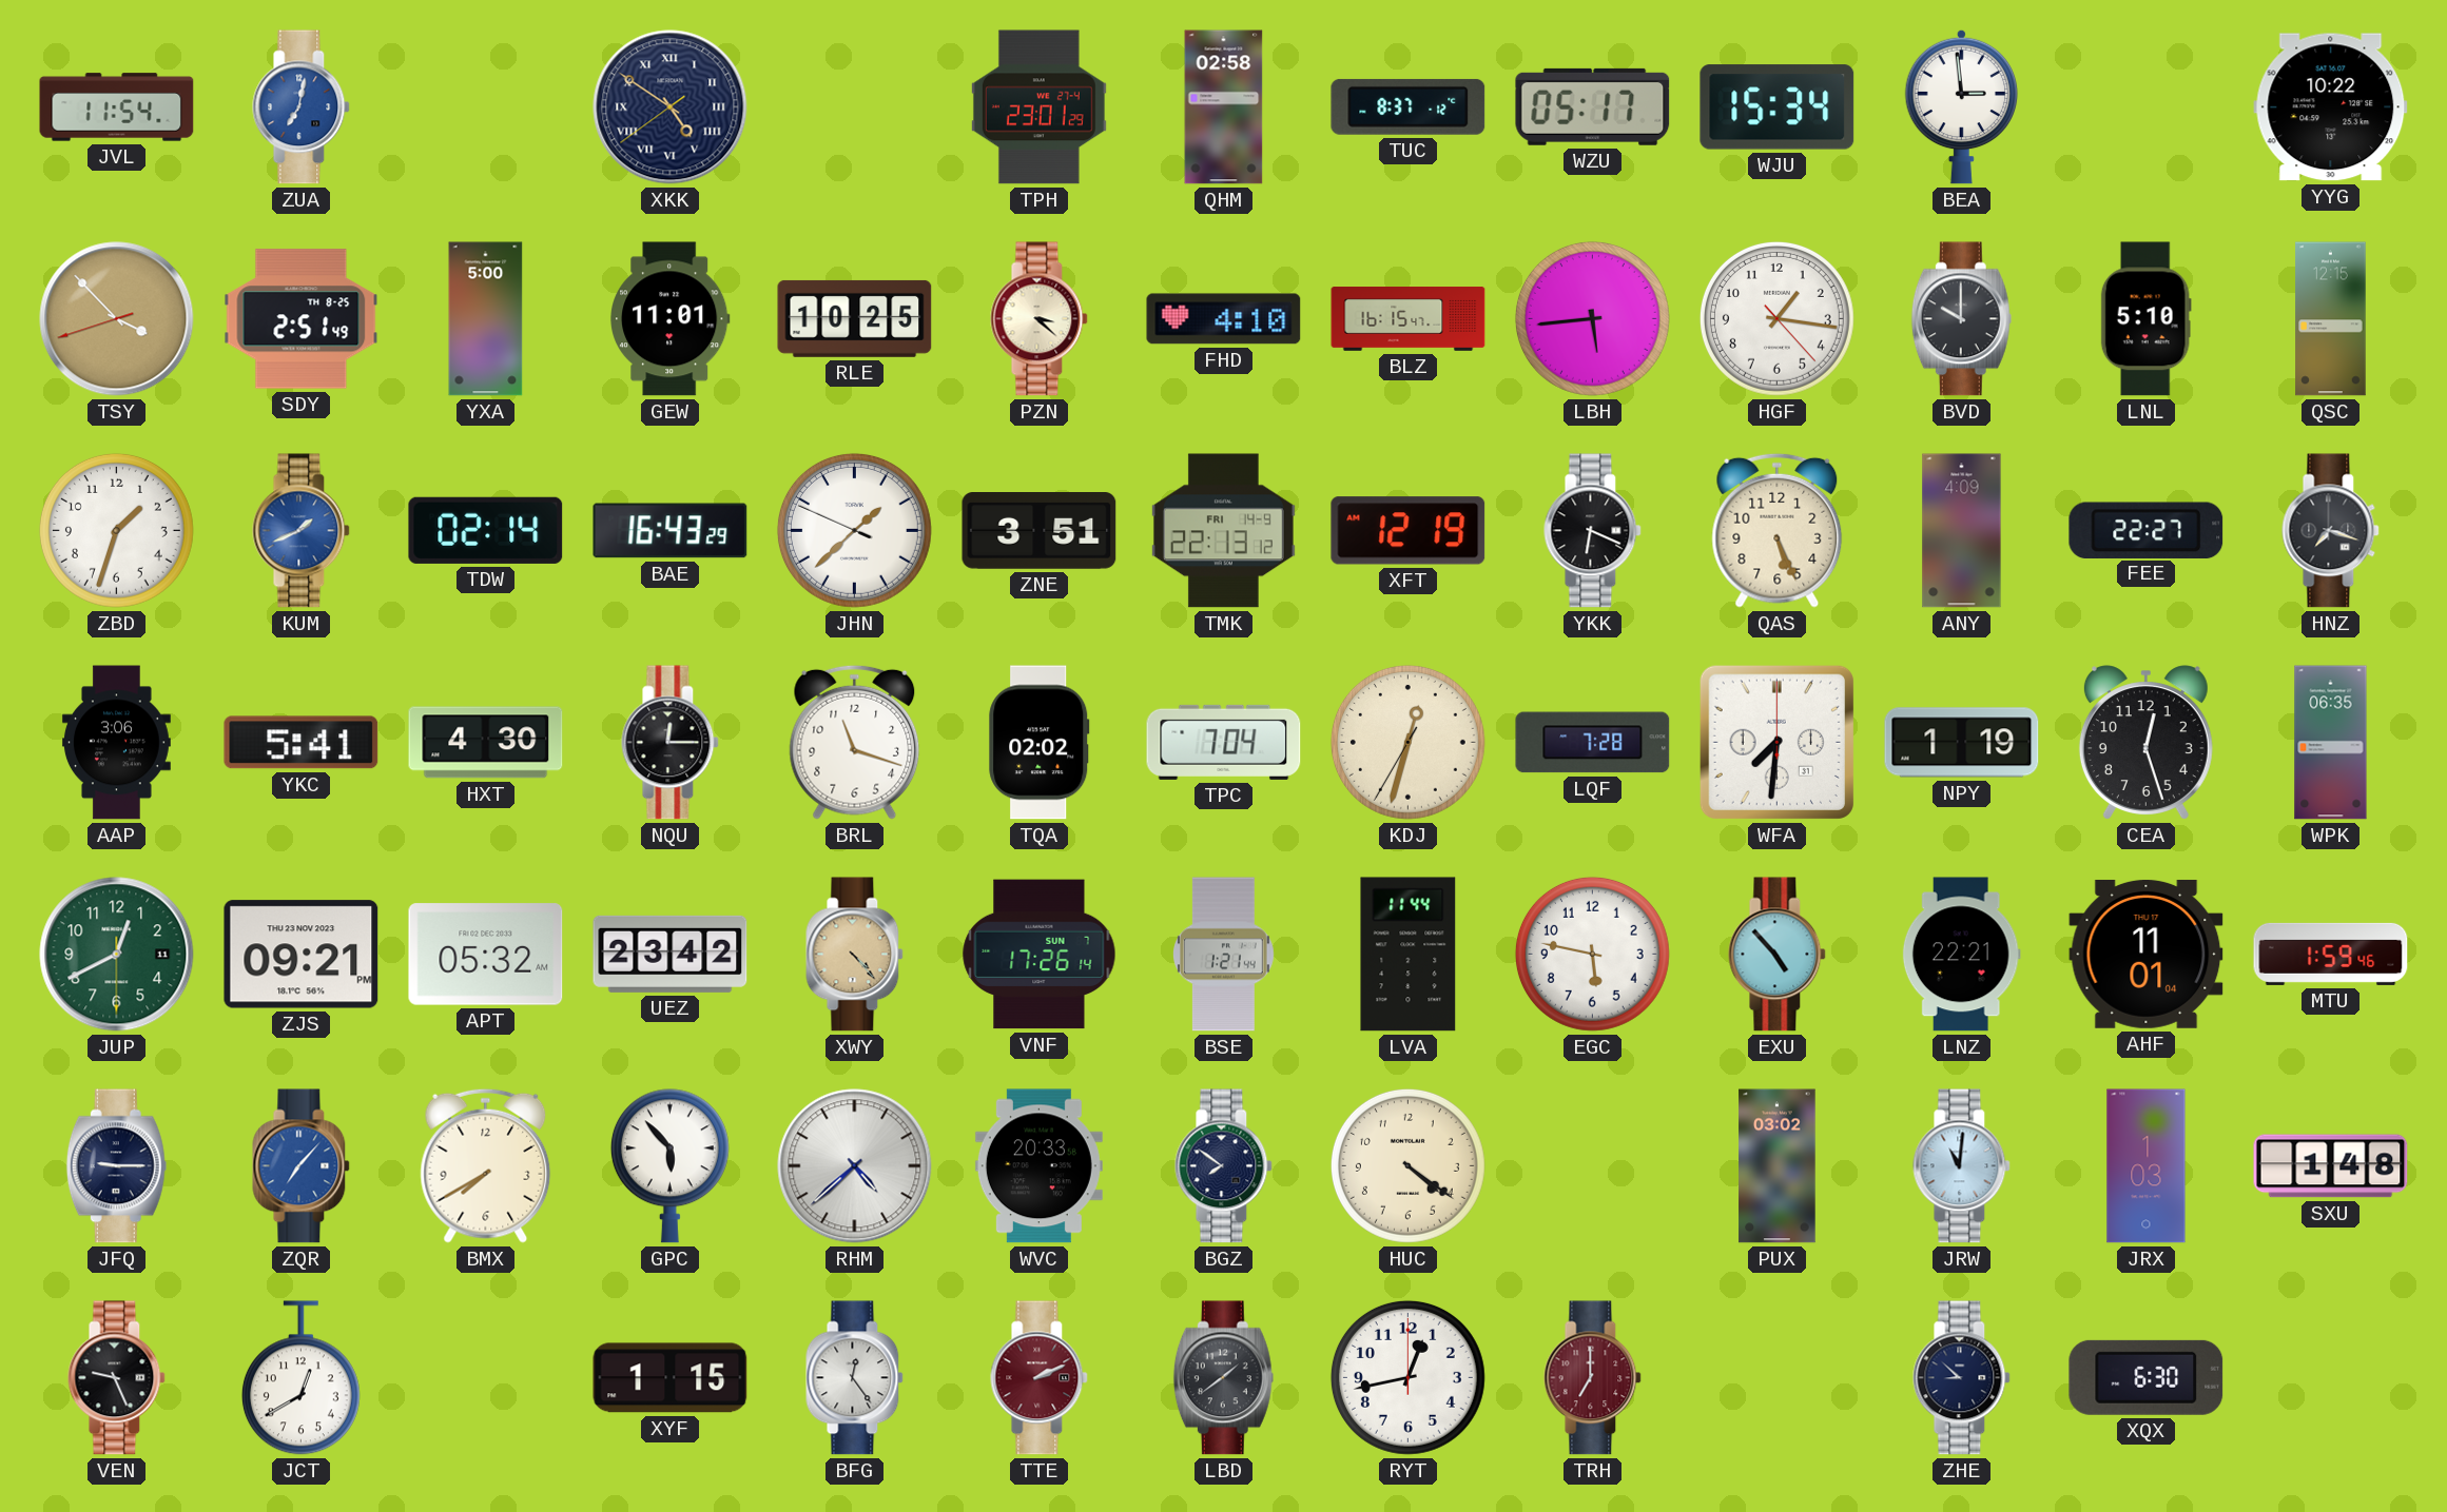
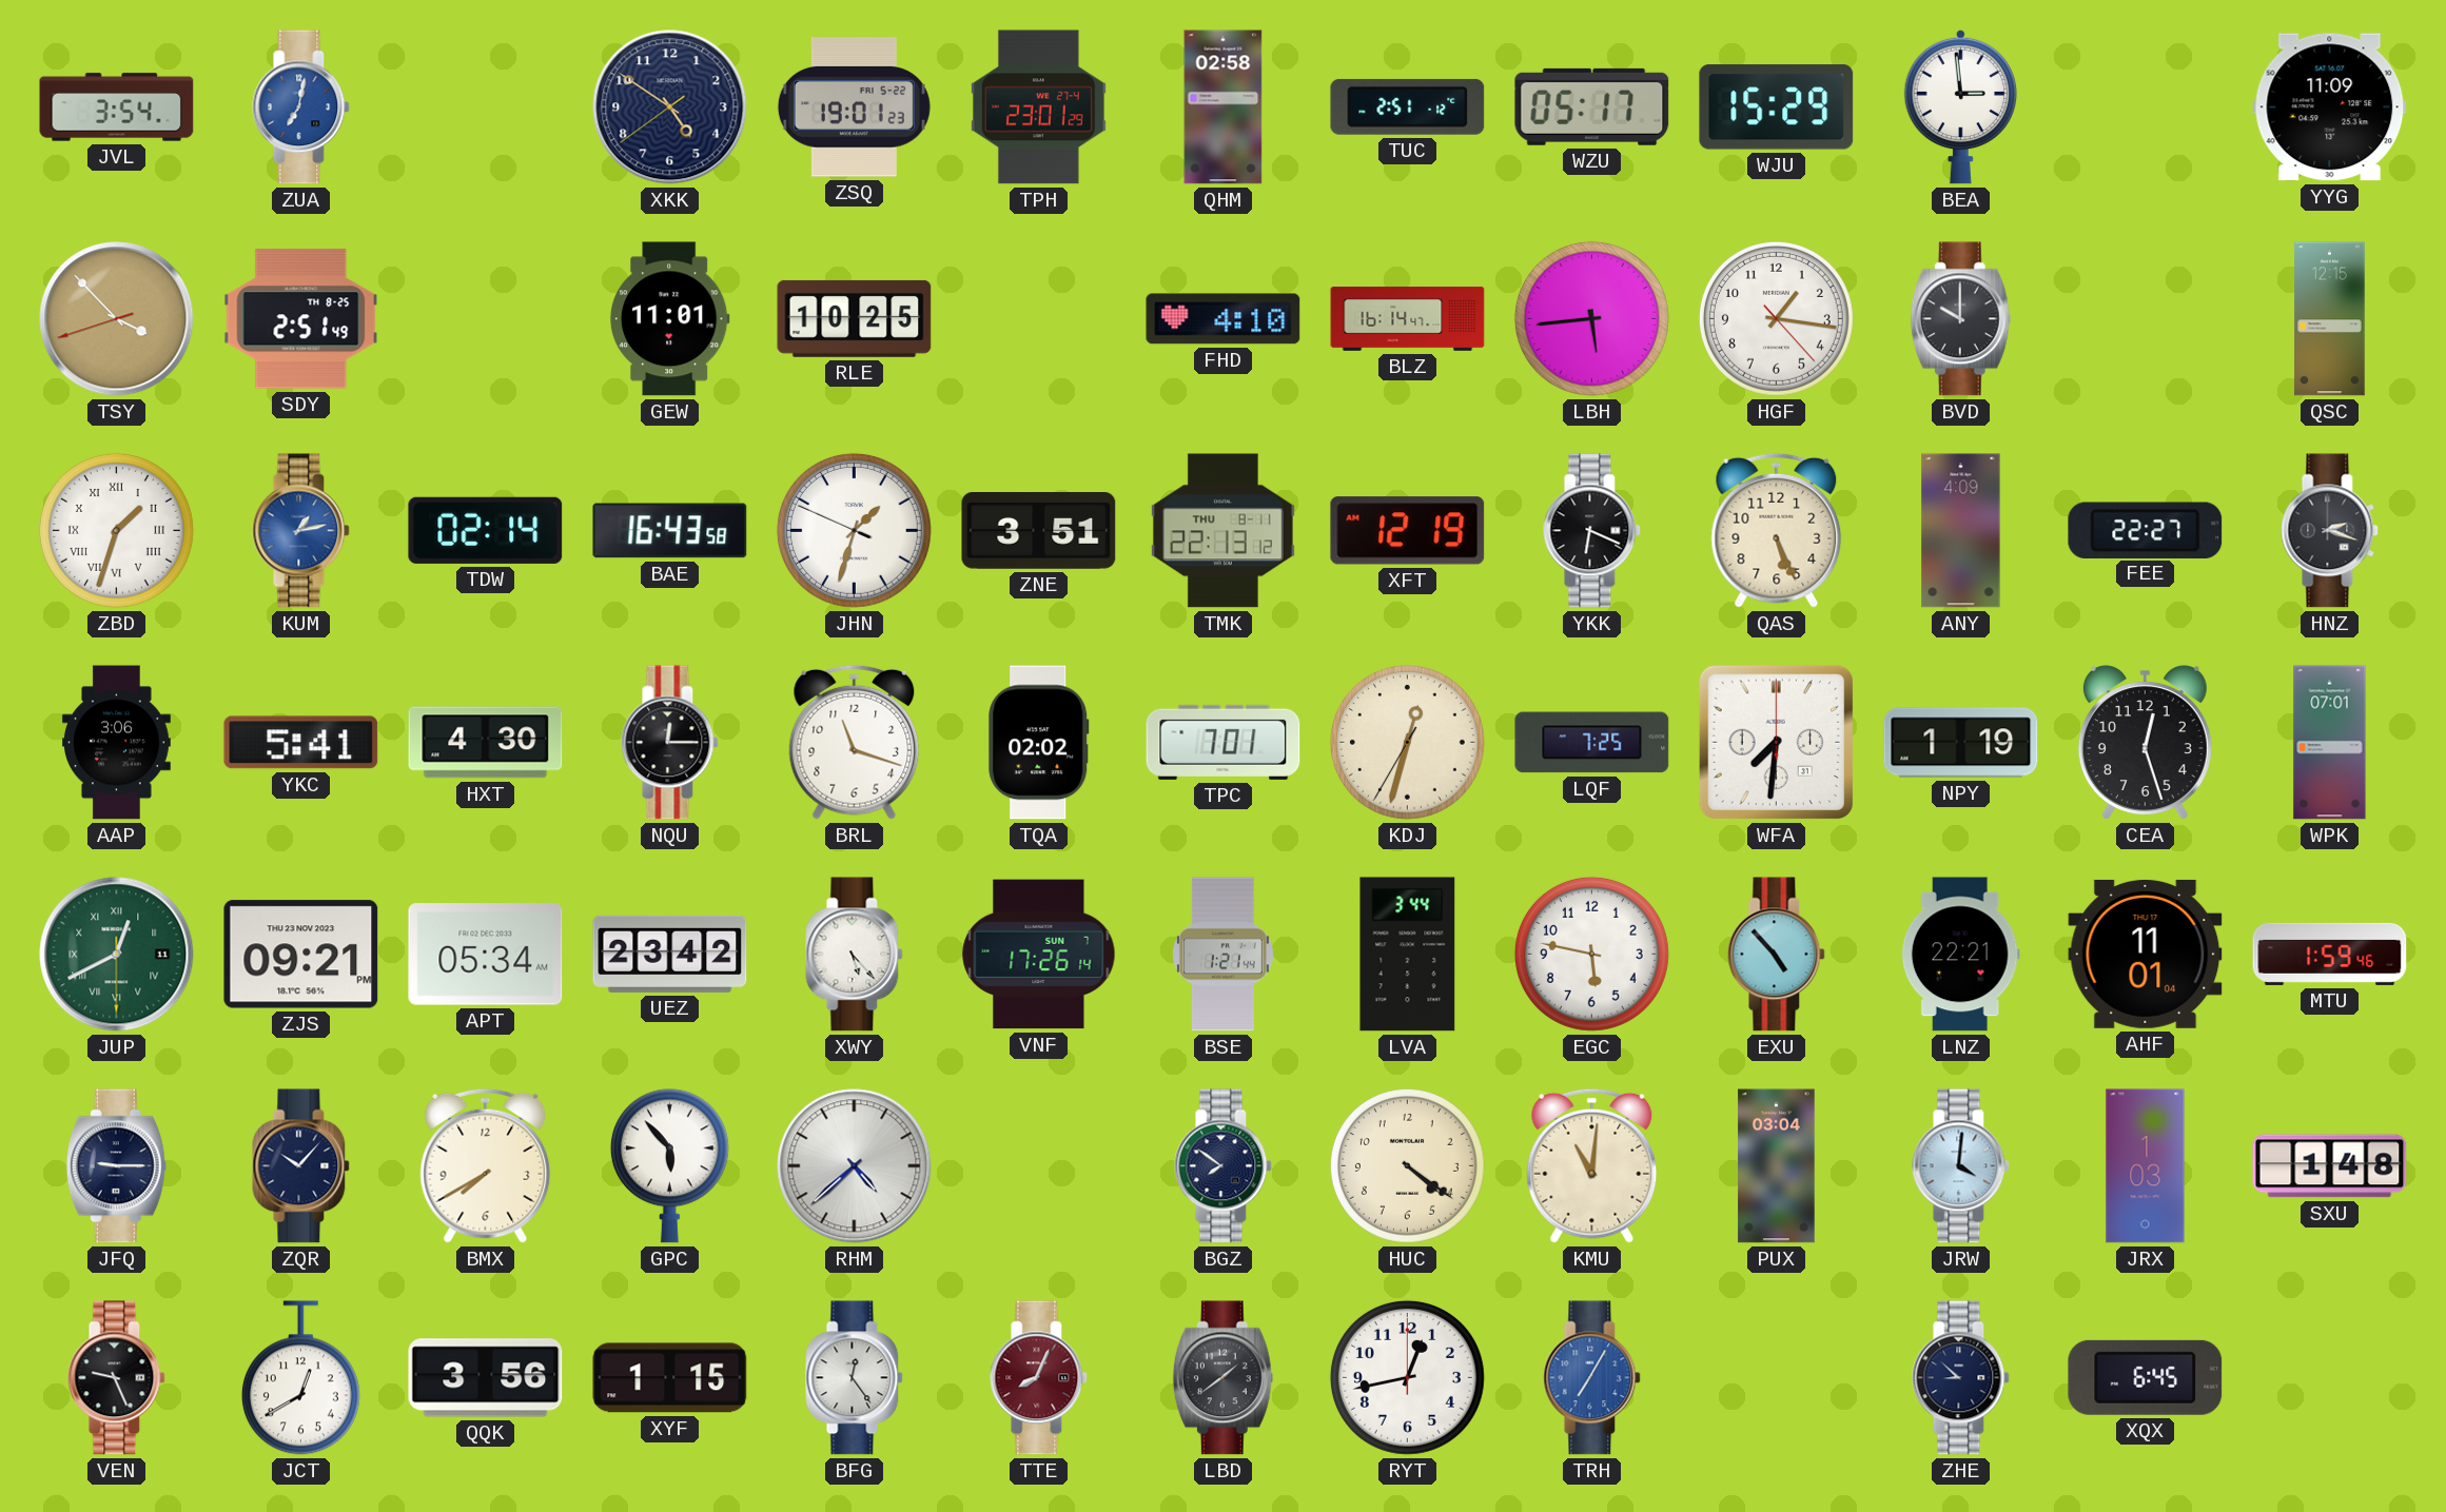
JVL: 11:54 -> 3:54
XKK numerals: Roman -> Arabic
ZSQ: none -> 19:01
TUC: 8:37 -> 2:51
WJU: 15:34 -> 15:29
YYG: 10:22 -> 11:09
YXA: 5:00 -> none
PZN: 3:22 -> none
BLZ: 16:15 -> 16:14
LNL: 5:10 -> none
ZBD numerals: Arabic -> Roman
KUM: 1:41 -> 1:13
BAE: 16:43:29 -> 16:43:58
JHN: 1:37 -> 1:32
TMK date: FRI 14-9 -> THU 8-11
HNZ: 7:18 -> 2:18
TPC: 7:04 -> 7:01
LQF: 7:28 -> 7:25
WPK: 06:35 -> 07:01
JUP numerals: Arabic -> Roman
APT: 05:32 -> 05:34
XWY: 4:23 -> 5:23
XWY dial: champagne -> white
LVA: 11:44 -> 3:44
ZQR: 7:07 -> 10:07
ZQR dial: blue -> navy
WVC: 20:33 -> none
KMU: none -> 11:01
PUX: 03:02 -> 03:04
JRW: 11:01 -> 4:01
QQK: none -> 3:56
TTE: 2:11 -> 8:04
TRH: 7:00 -> 7:05
TRH dial: burgundy -> blue
XQX: 6:30 -> 6:45
